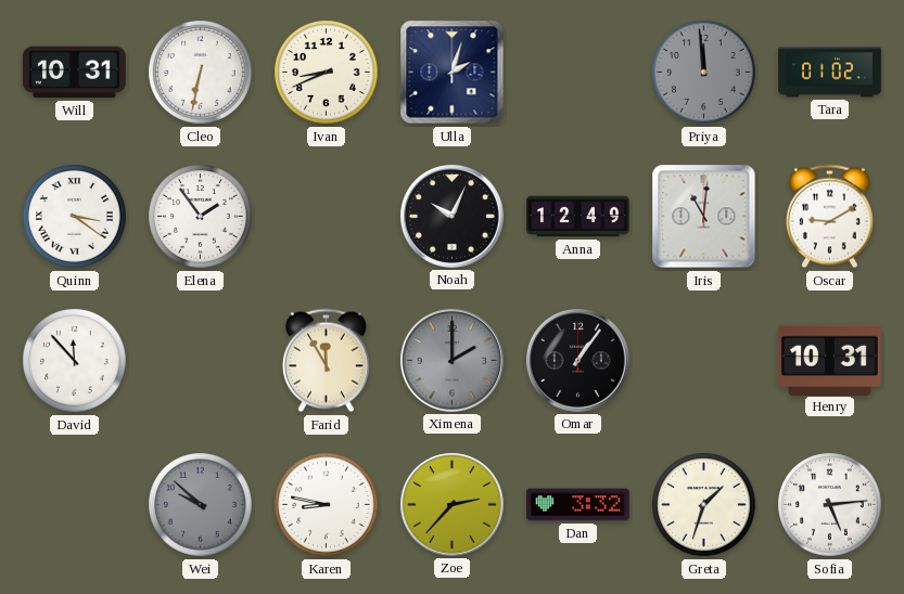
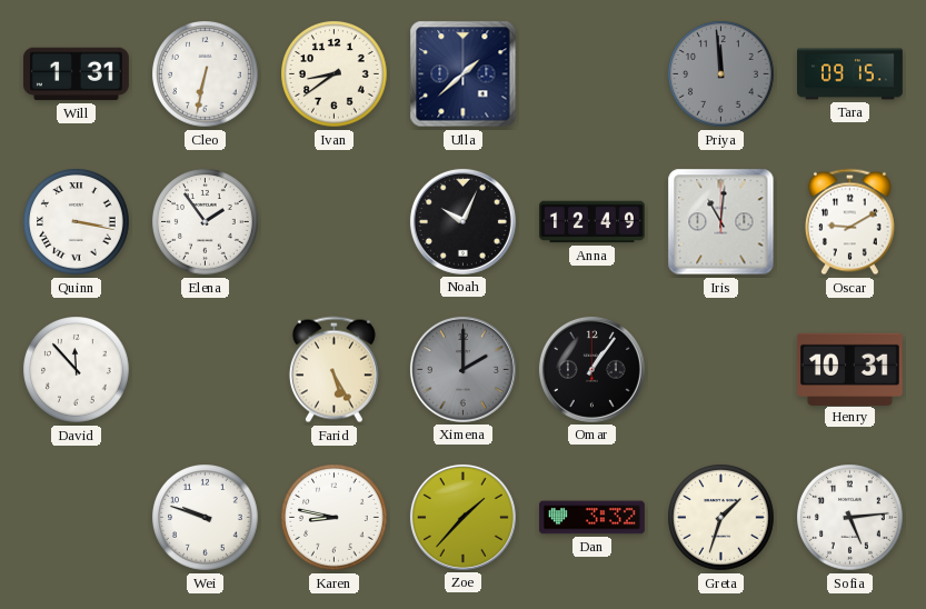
Will: 10:31 -> 1:31
Ivan: 8:41 -> 8:39
Ulla: 2:03 -> 1:38
Tara: 01:02 -> 09:15
Quinn: 3:21 -> 3:17
Farid: 11:55 -> 5:25
Wei: 9:52 -> 9:48
Wei dial: grey -> white
Zoe: 2:37 -> 1:37
